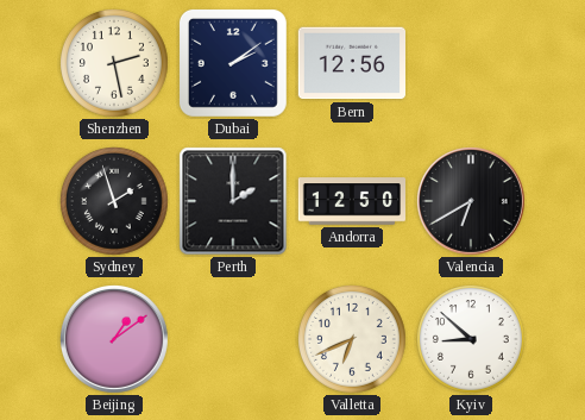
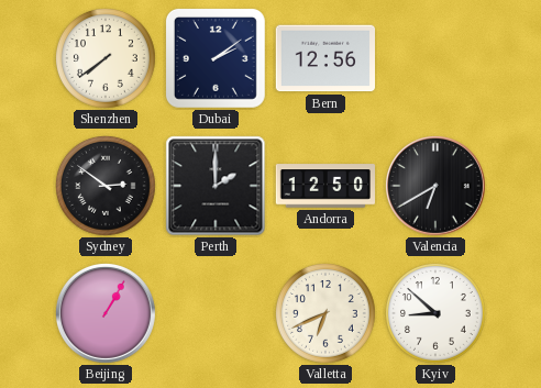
Shenzhen: 2:28 -> 7:39
Sydney: 1:57 -> 2:51
Beijing: 1:09 -> 1:05
